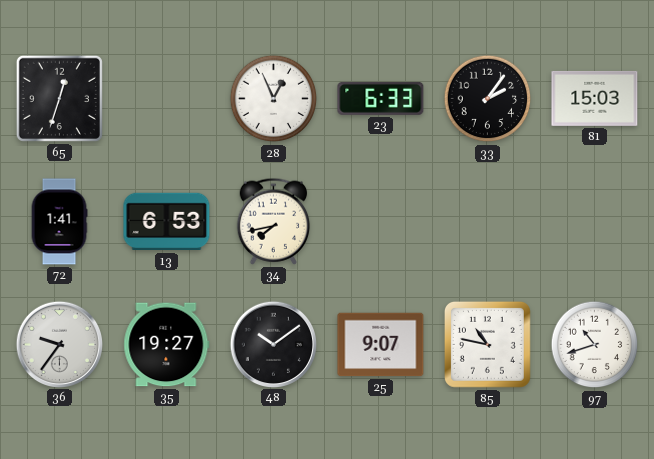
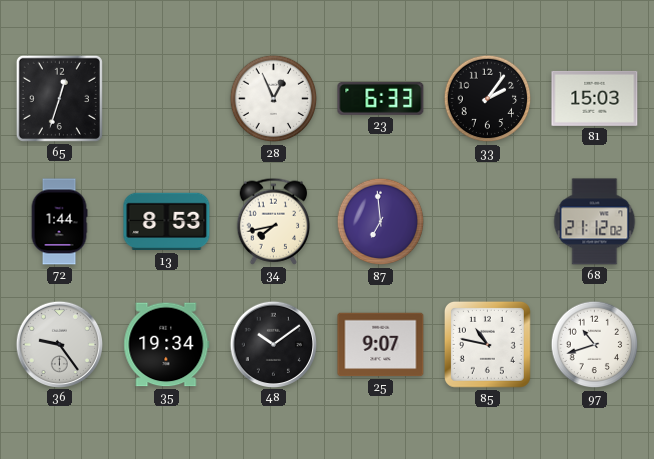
72: 1:41 -> 1:44
13: 6:53 -> 8:53
87: none -> 6:59
68: none -> 21:12
36: 9:36 -> 9:24
35: 19:27 -> 19:34
